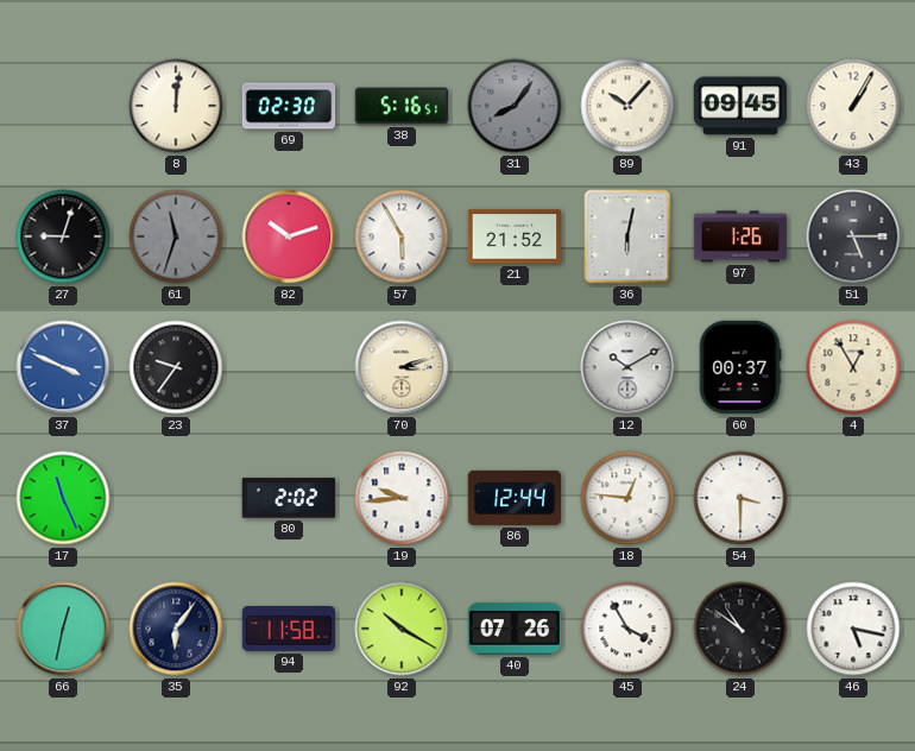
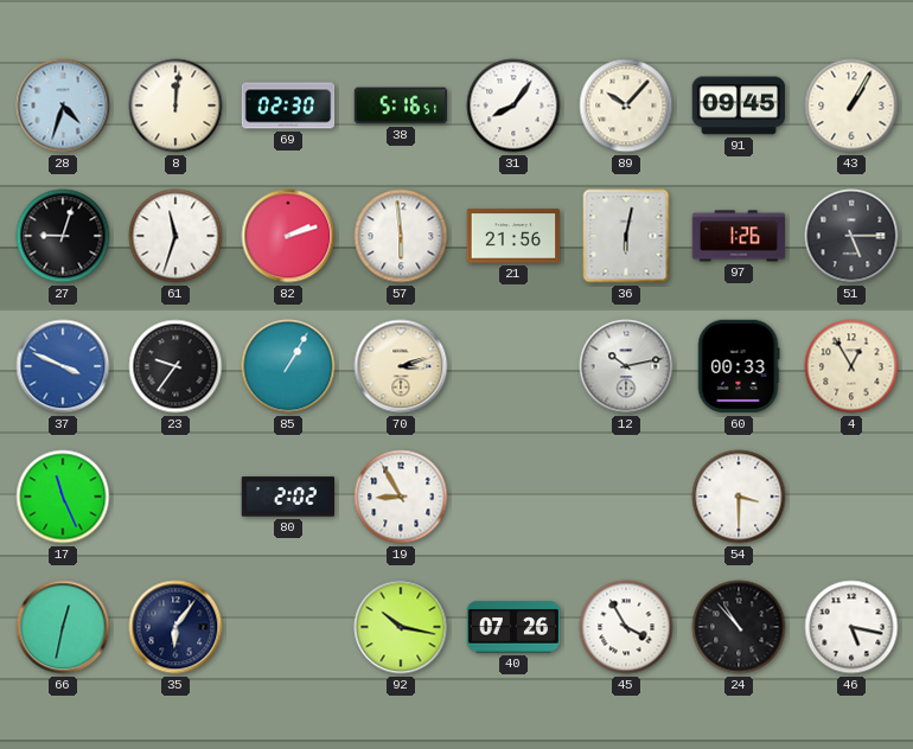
28: none -> 4:33
31 dial: grey -> white
61 dial: grey -> white
82: 10:12 -> 2:12
57: 5:55 -> 5:59
21: 21:52 -> 21:56
85: none -> 1:05
12: 10:10 -> 10:13
60: 00:37 -> 00:33
19: 9:44 -> 8:55
86: 12:44 -> none
18: 12:46 -> none
94: 11:58 -> none
92: 10:20 -> 10:17
24: 10:51 -> 10:53
